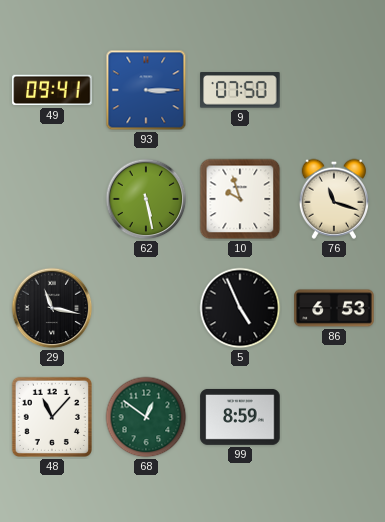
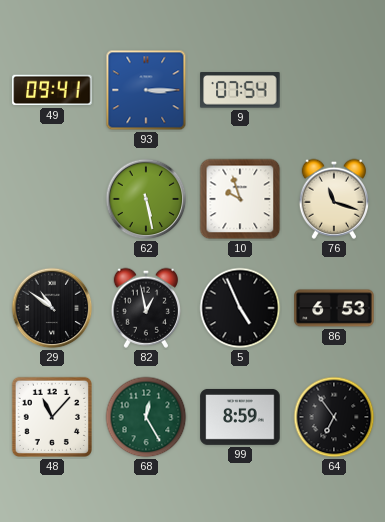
9: 07:50 -> 07:54
29: 11:17 -> 10:51
82: none -> 12:58
68: 12:51 -> 12:25
64: none -> 6:54
